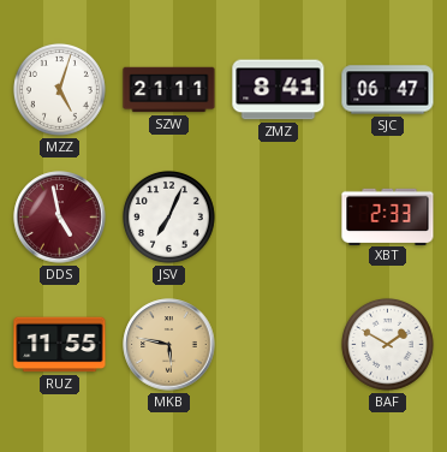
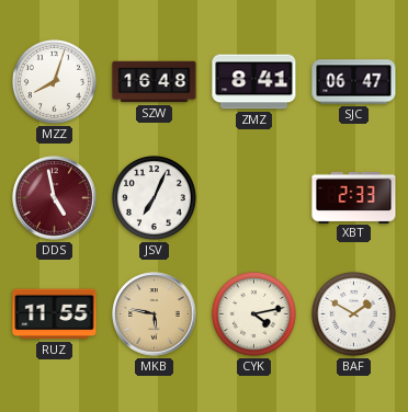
MZZ: 5:03 -> 8:03
SZW: 21:11 -> 16:48
CYK: none -> 4:13
